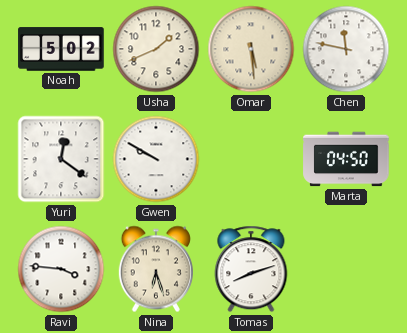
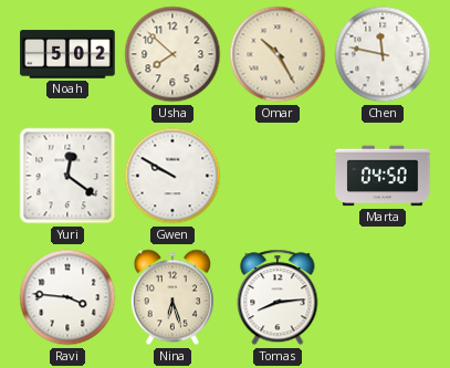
Usha: 1:41 -> 7:52
Omar: 5:29 -> 10:25
Tomas: 8:12 -> 8:14
